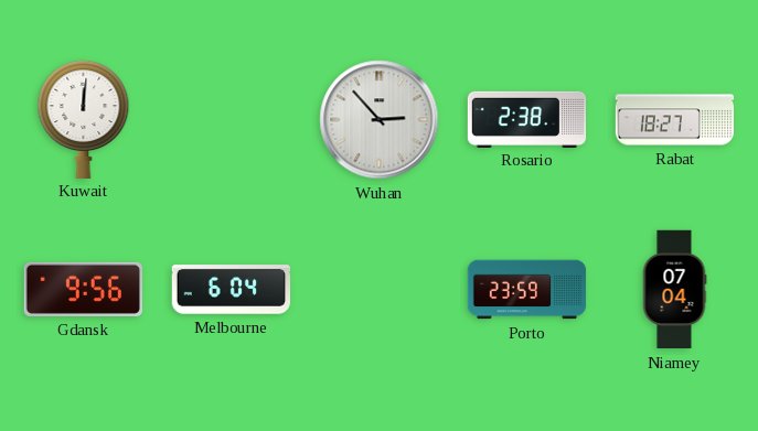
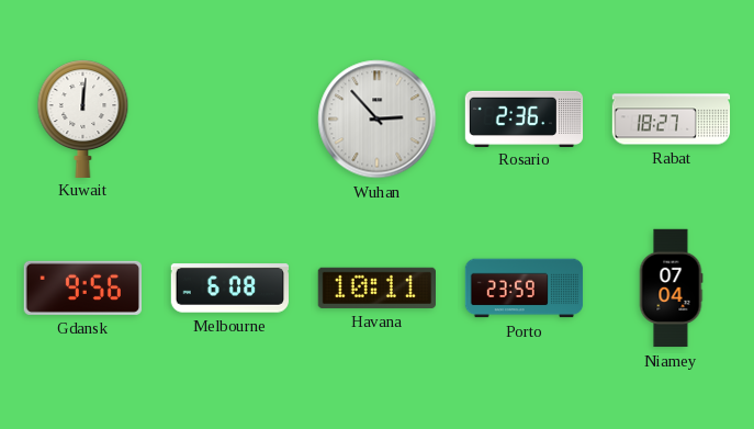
Rosario: 2:38 -> 2:36
Melbourne: 6:04 -> 6:08
Havana: none -> 10:11
